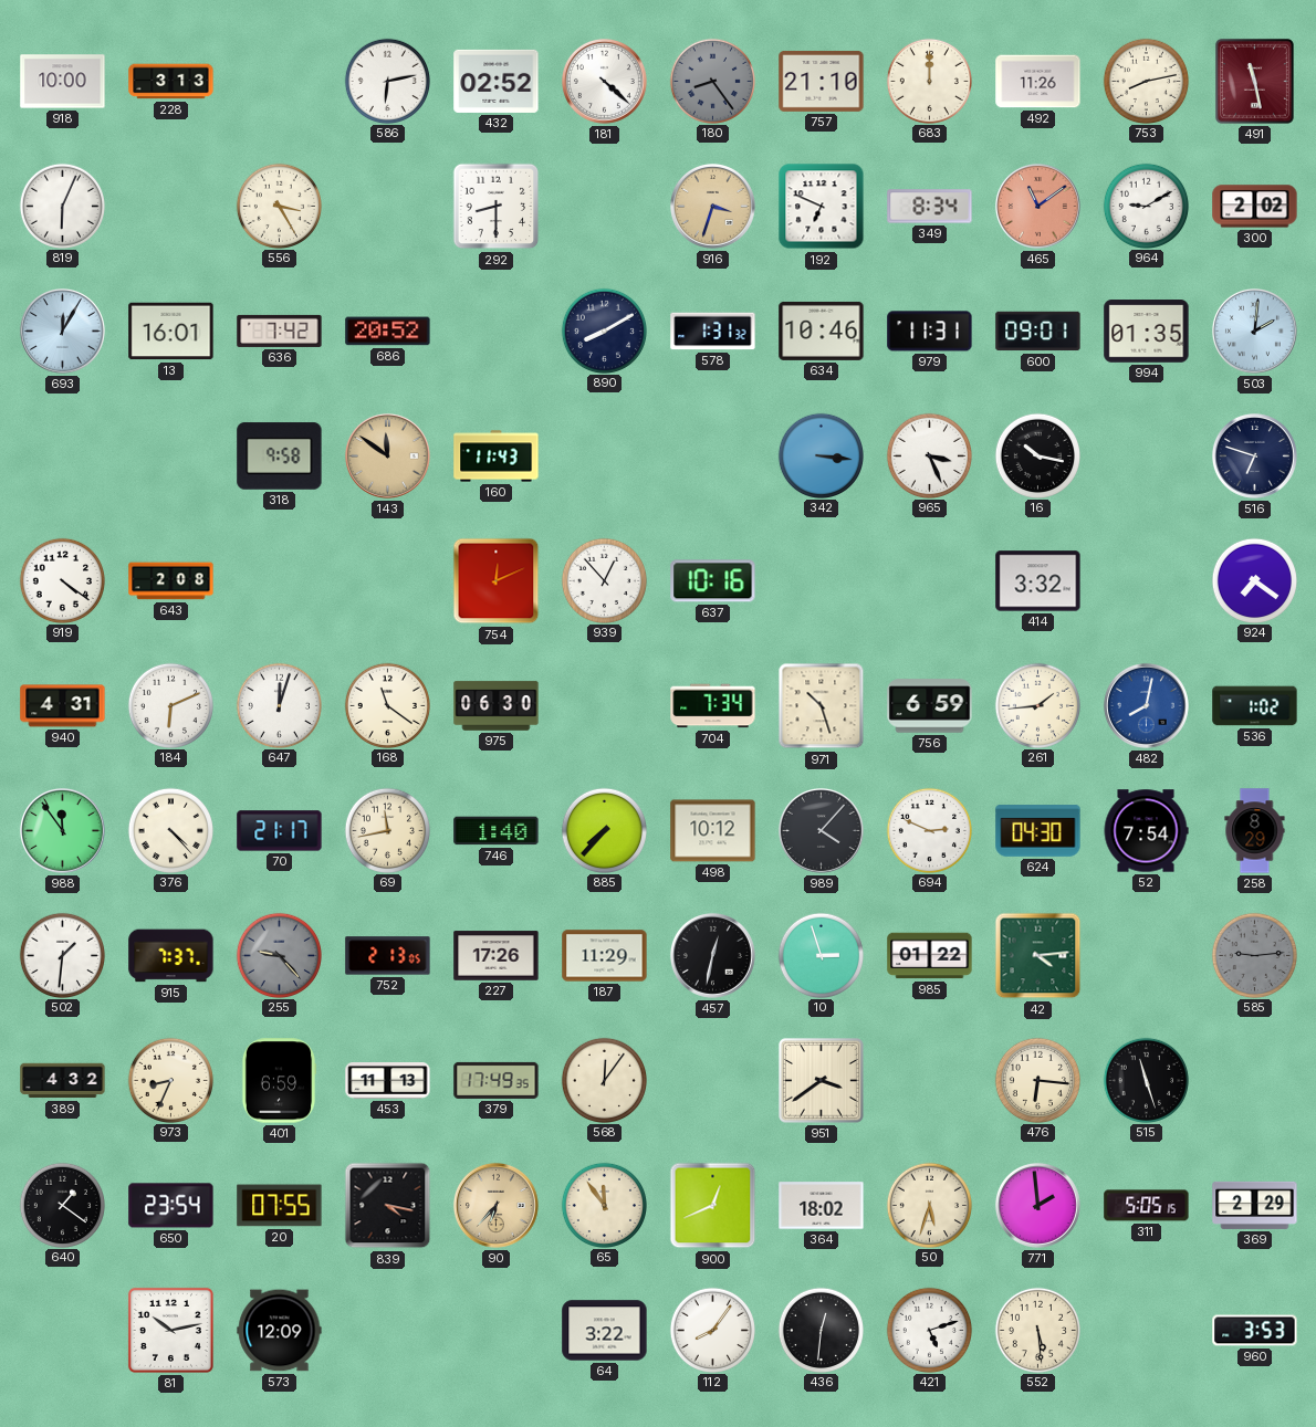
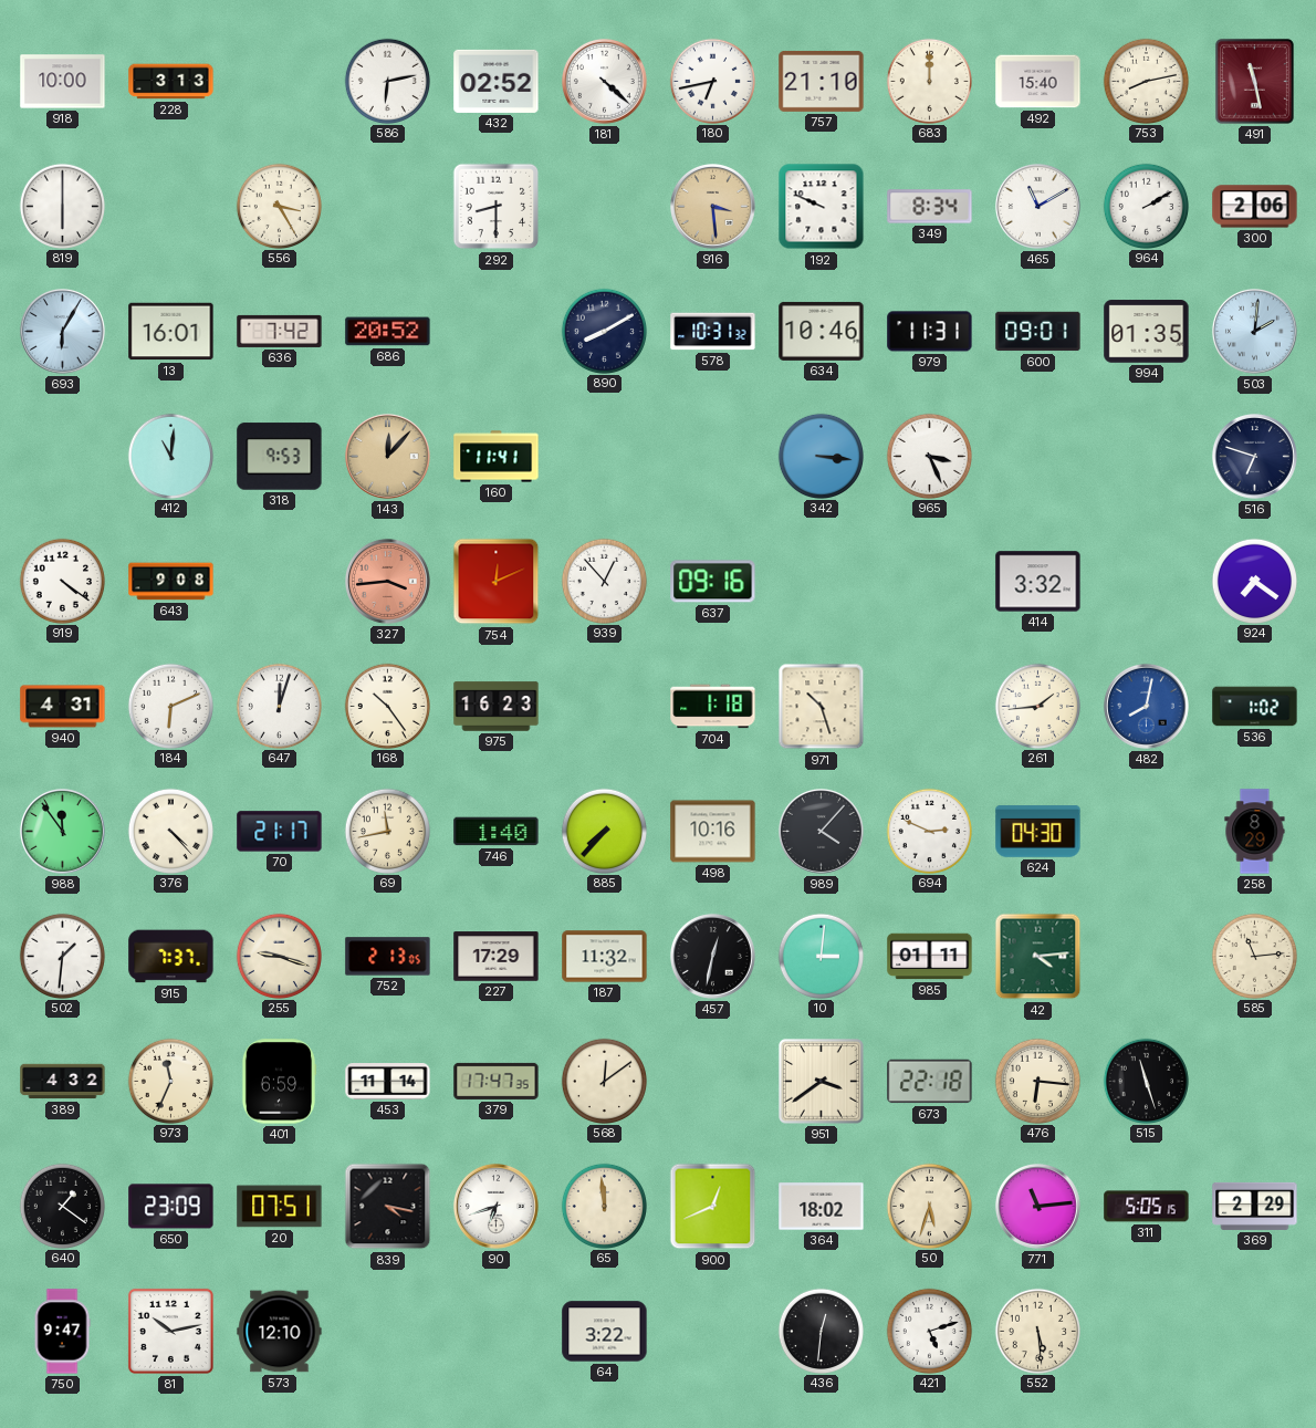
180: 8:24 -> 6:43
180 dial: grey -> white
492: 11:26 -> 15:40
819: 6:04 -> 6:00
916: 3:33 -> 3:29
192: 6:49 -> 9:49
465: 11:09 -> 11:10
465 dial: salmon -> white
964: 9:10 -> 2:10
300: 2:02 -> 2:06
693: 12:05 -> 6:05
578: 1:31 -> 10:31
412: none -> 11:01
318: 9:58 -> 9:53
143: 11:51 -> 12:07
160: 11:43 -> 11:41
16: 10:17 -> none
643: 2:08 -> 9:08
327: none -> 3:44
637: 10:16 -> 09:16
168: 11:21 -> 10:24
975: 06:30 -> 16:23
704: 7:34 -> 1:18
756: 6:59 -> none
498: 10:12 -> 10:16
52: 7:54 -> none
255: 9:23 -> 9:18
255 dial: grey -> cream
227: 17:26 -> 17:29
187: 11:29 -> 11:32
10: 2:57 -> 3:01
985: 01:22 -> 01:11
585: 9:14 -> 11:14
585 dial: grey -> cream
973: 8:34 -> 11:34
453: 11:13 -> 11:14
379: 17:49 -> 17:47
568: 12:06 -> 12:09
673: none -> 22:18
650: 23:54 -> 23:09
20: 07:55 -> 07:51
90: 6:37 -> 6:42
90 dial: champagne -> white
65: 11:54 -> 11:59
771: 1:59 -> 11:14
750: none -> 9:47
573: 12:09 -> 12:10
112: 8:06 -> none
960: 3:53 -> none
